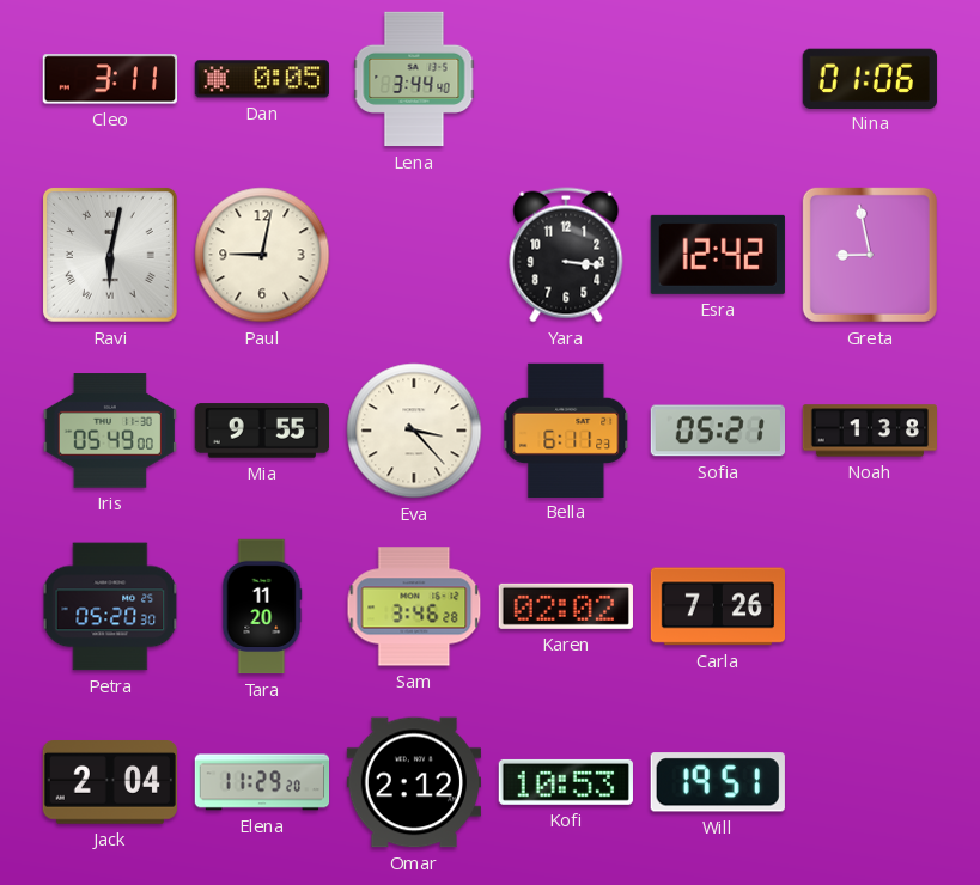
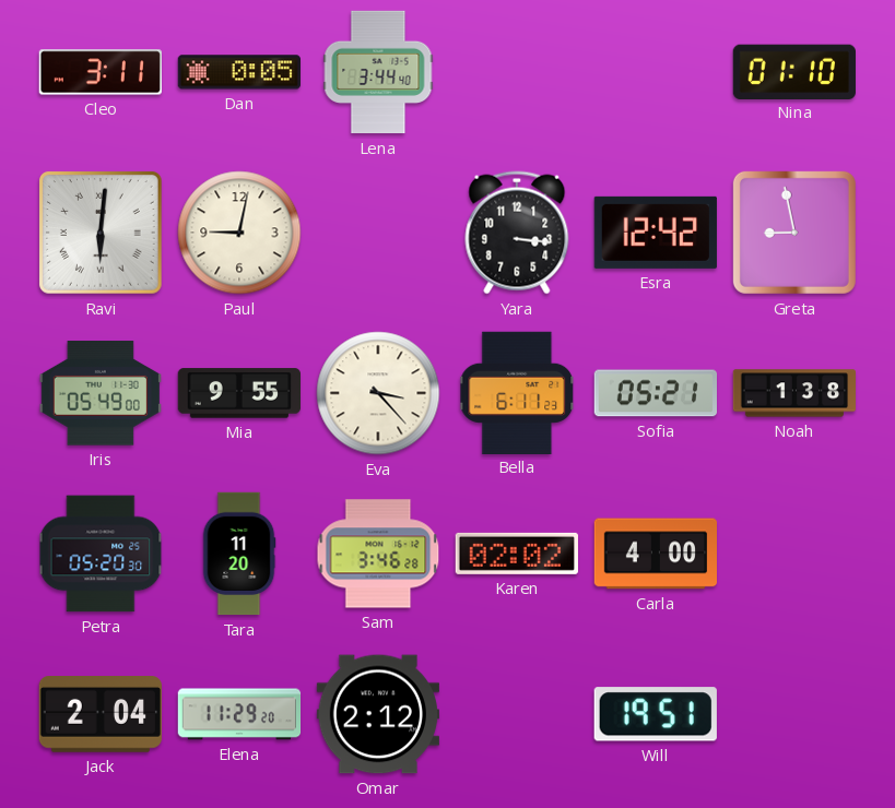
Nina: 01:06 -> 01:10
Ravi: 6:02 -> 6:01
Carla: 7:26 -> 4:00
Kofi: 10:53 -> none
